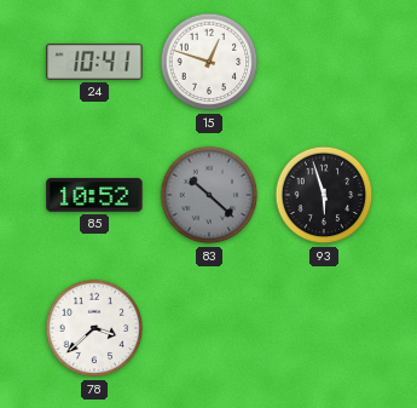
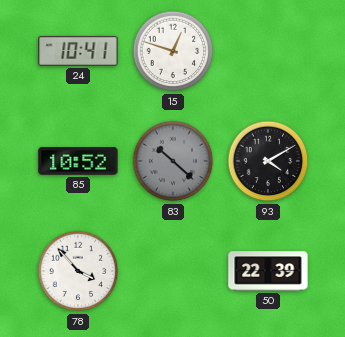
93: 5:57 -> 4:10
78: 3:38 -> 3:53
50: none -> 22:39
